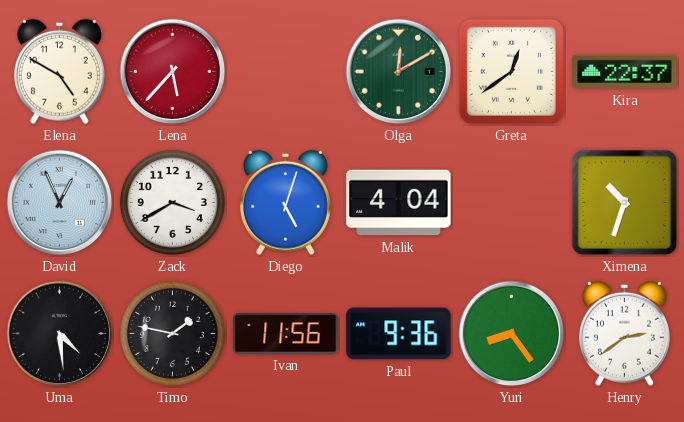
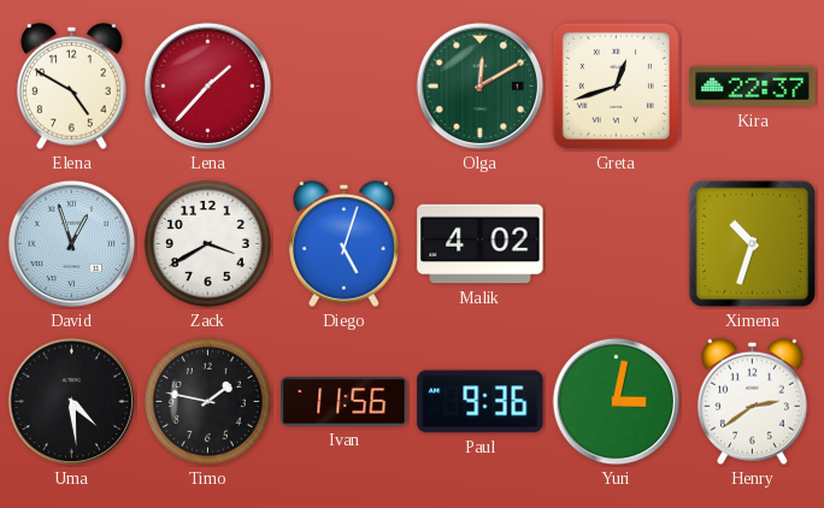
Lena: 5:37 -> 1:37
Greta: 12:39 -> 12:42
David: 12:56 -> 12:57
Malik: 4:04 -> 4:02
Yuri: 8:24 -> 3:02
